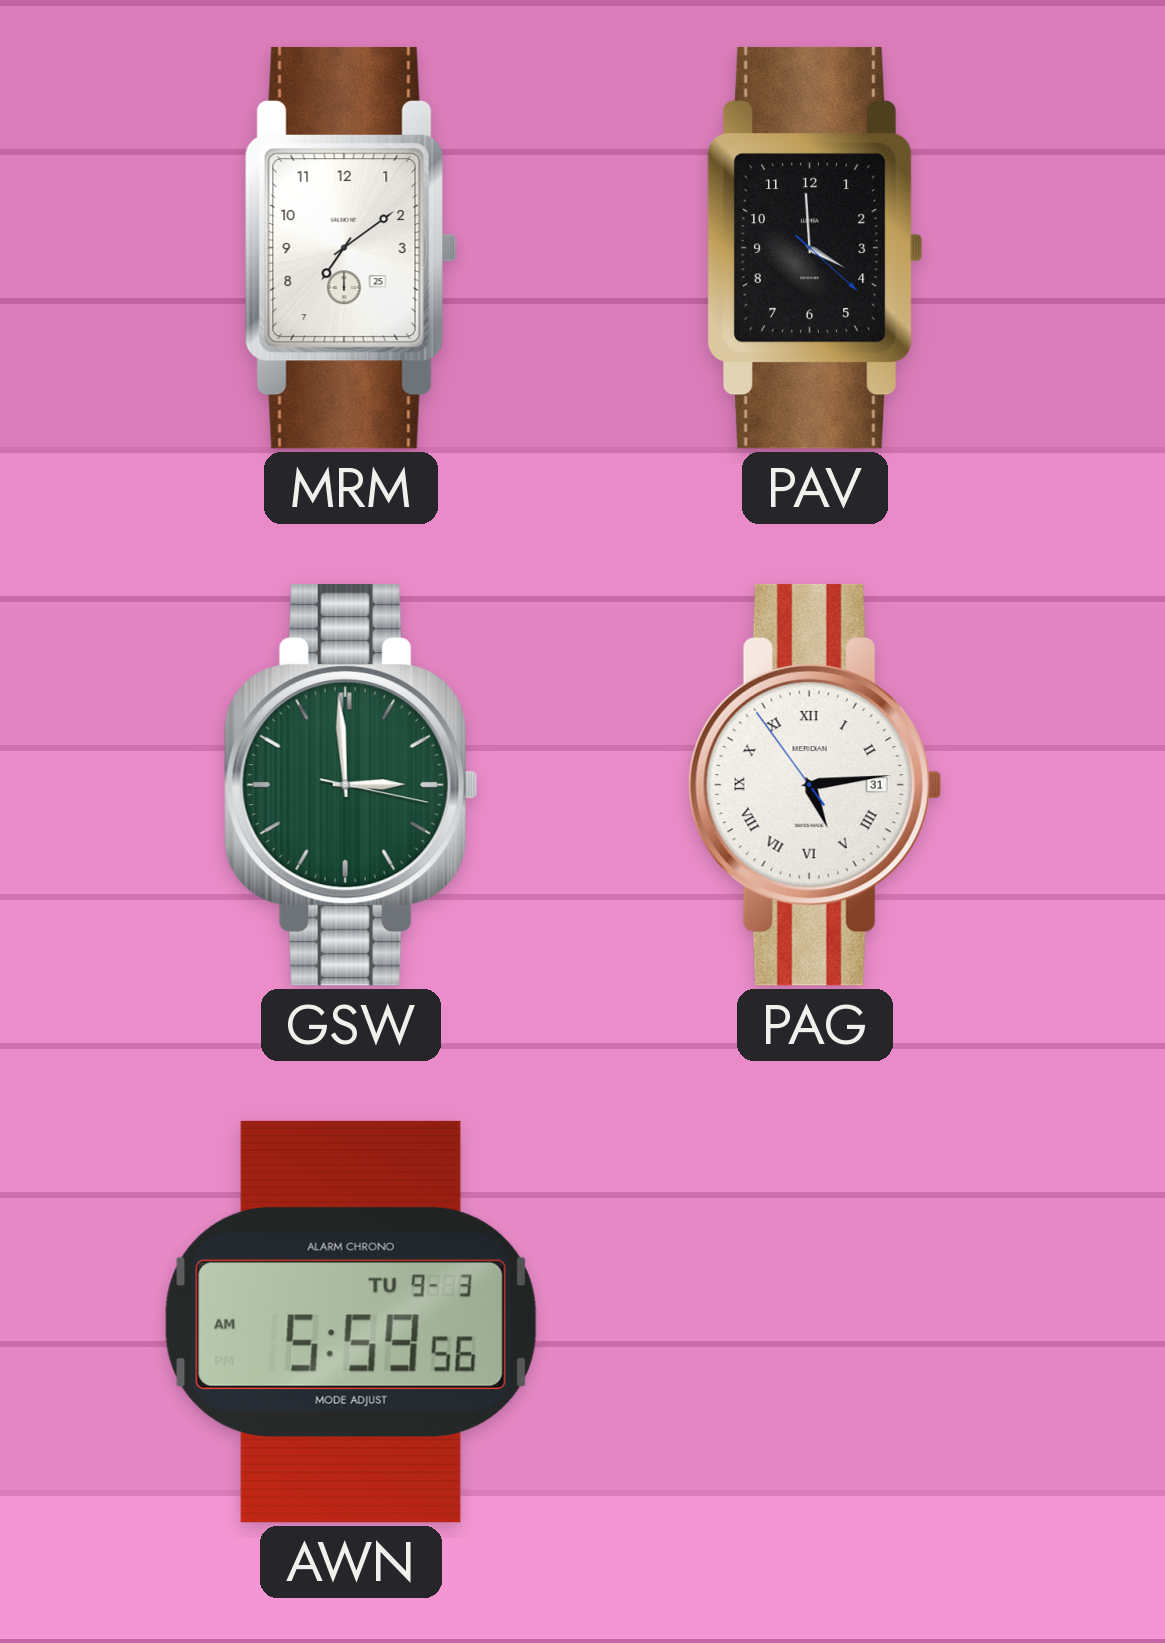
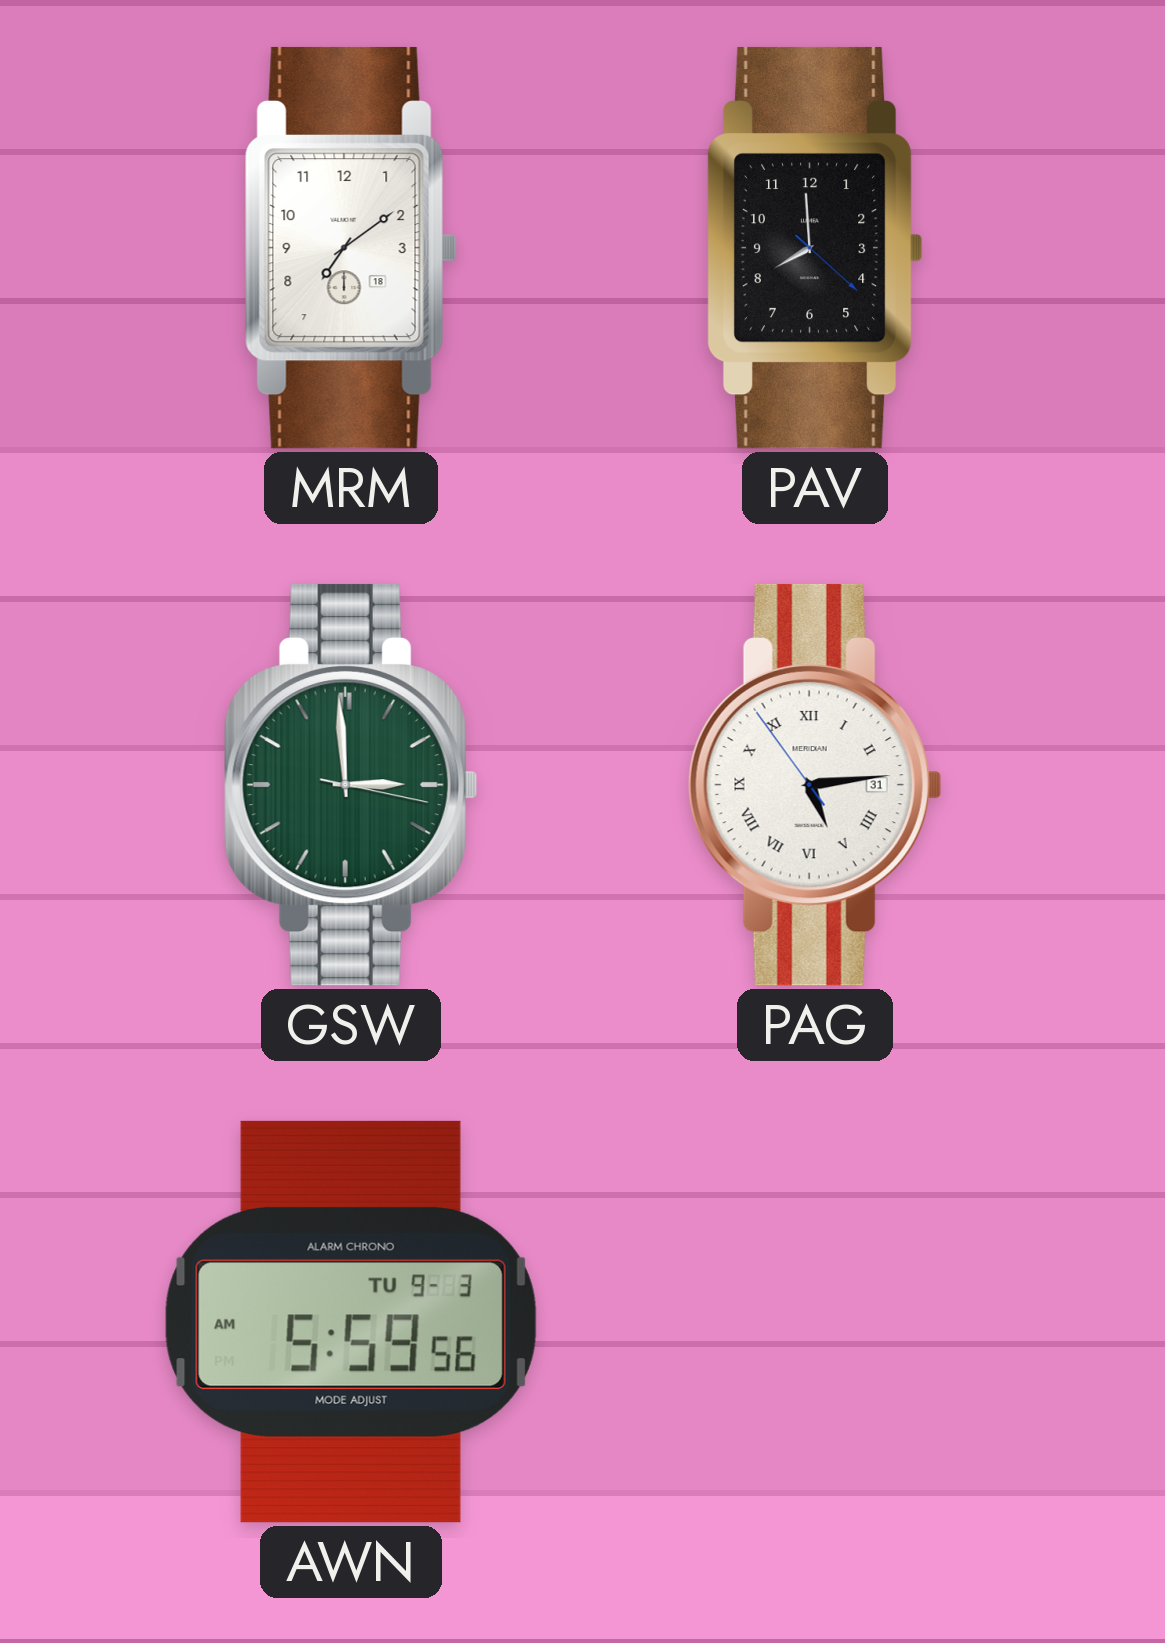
MRM date: 25 -> 18
PAV: 3:59 -> 7:59
